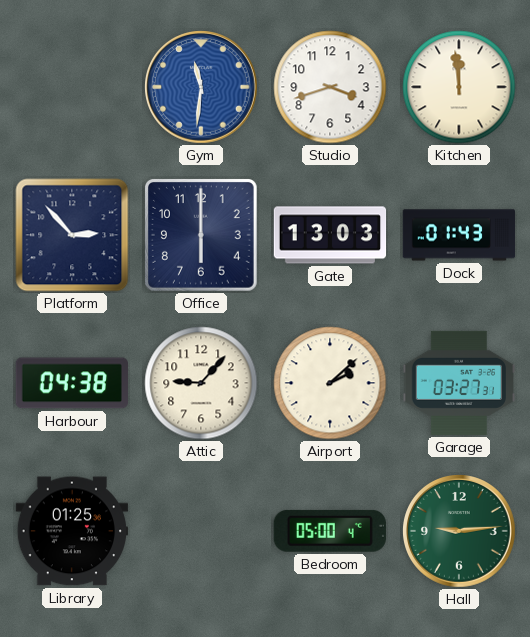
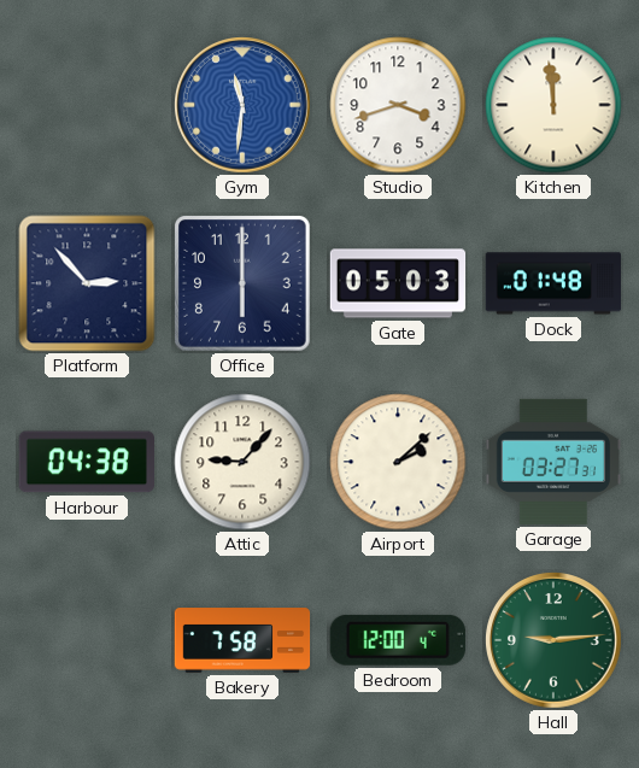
Gate: 13:03 -> 05:03
Dock: 01:43 -> 01:48
Library: 01:25 -> none
Bakery: none -> 7:58
Bedroom: 05:00 -> 12:00
